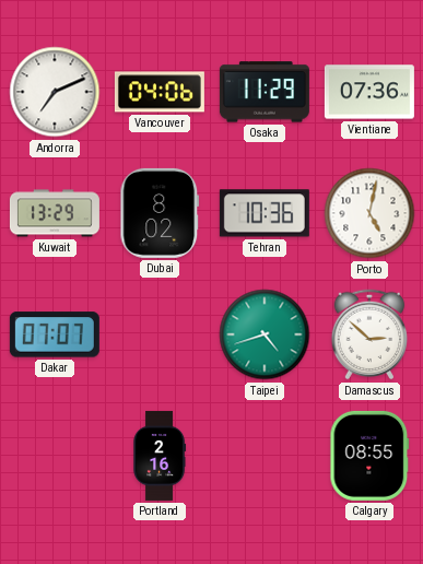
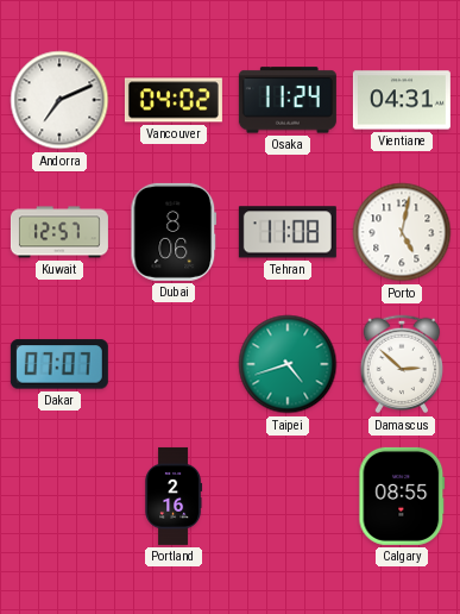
Vancouver: 04:06 -> 04:02
Osaka: 11:29 -> 11:24
Vientiane: 07:36 -> 04:31
Kuwait: 13:29 -> 12:57
Dubai: 8:02 -> 8:06
Tehran: 10:36 -> 11:08
